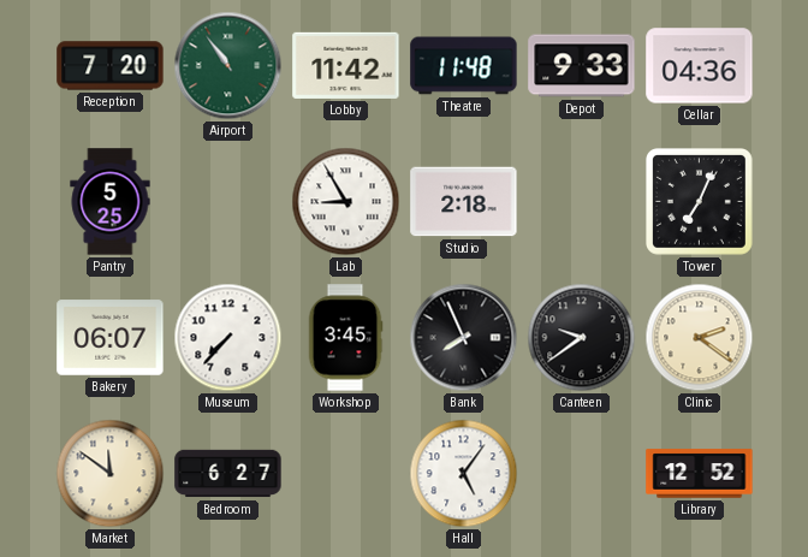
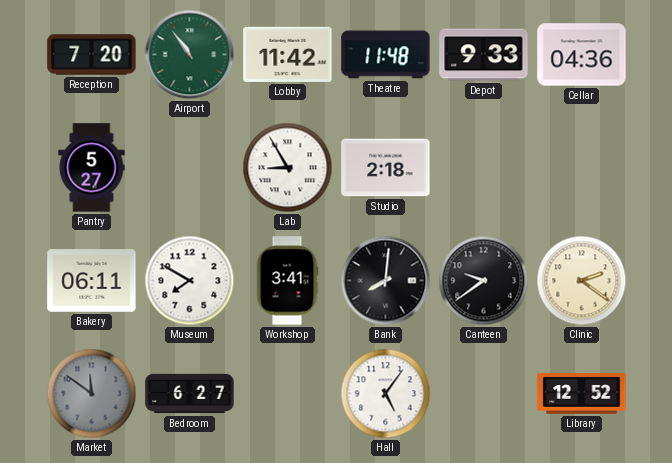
Pantry: 5:25 -> 5:27
Tower: 7:04 -> none
Bakery: 06:07 -> 06:11
Museum: 7:37 -> 7:50
Workshop: 3:45 -> 3:41
Bank: 7:56 -> 8:01
Market dial: cream -> grey
